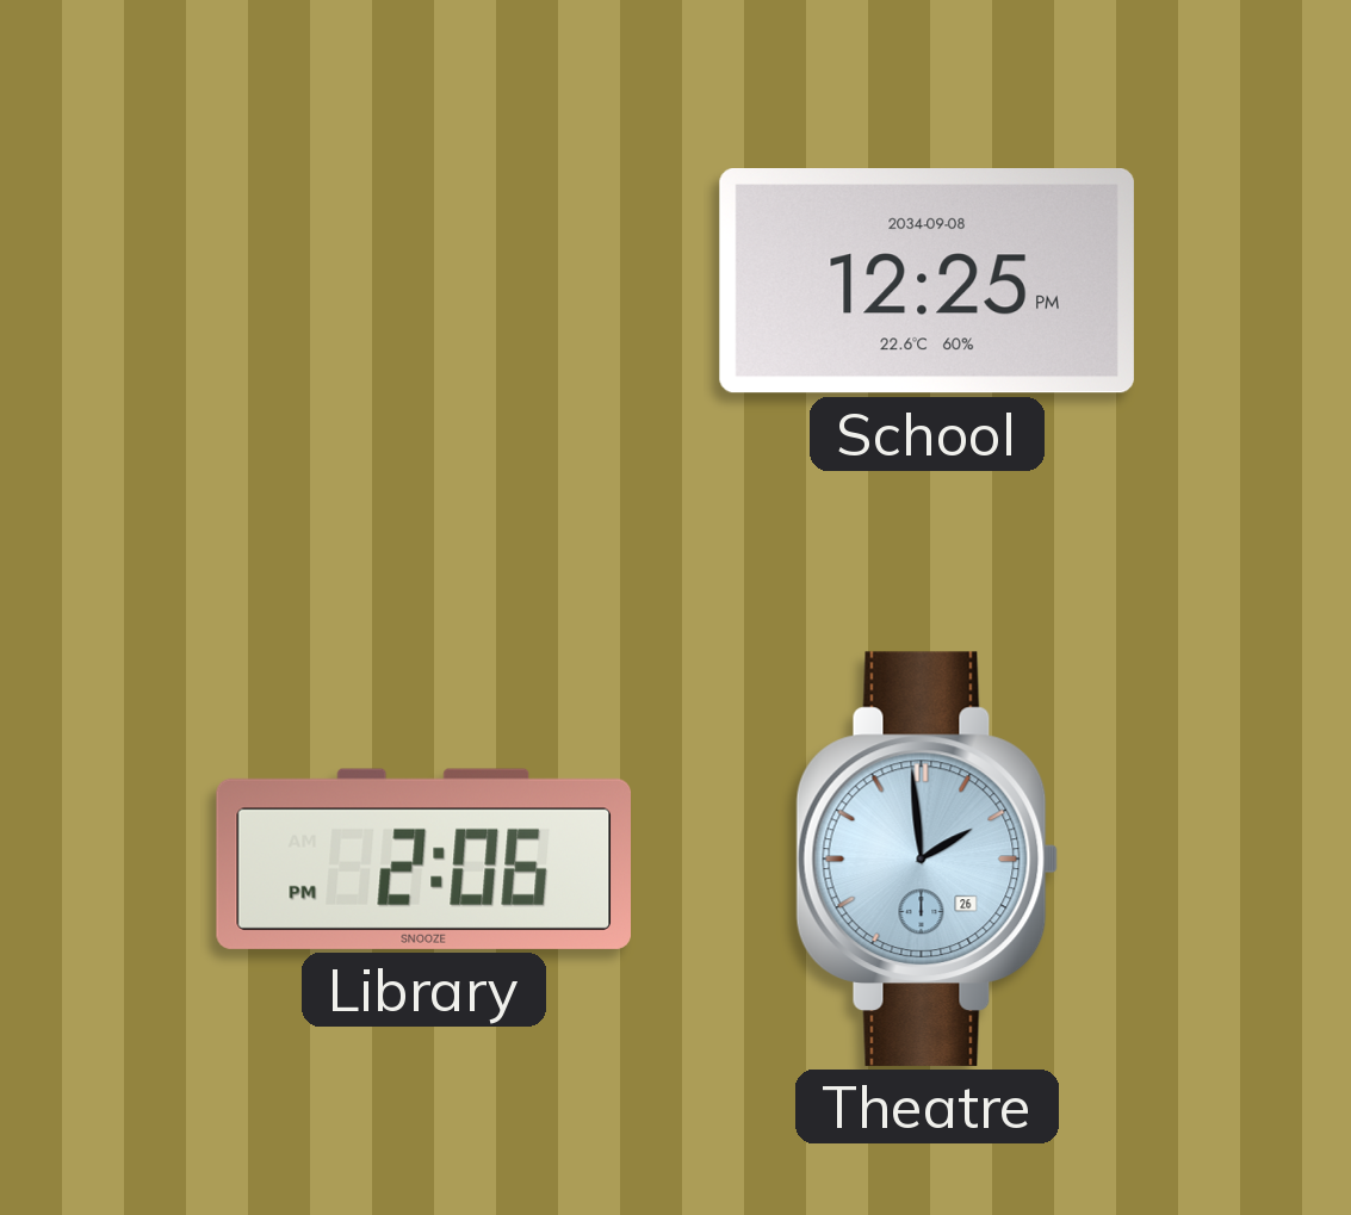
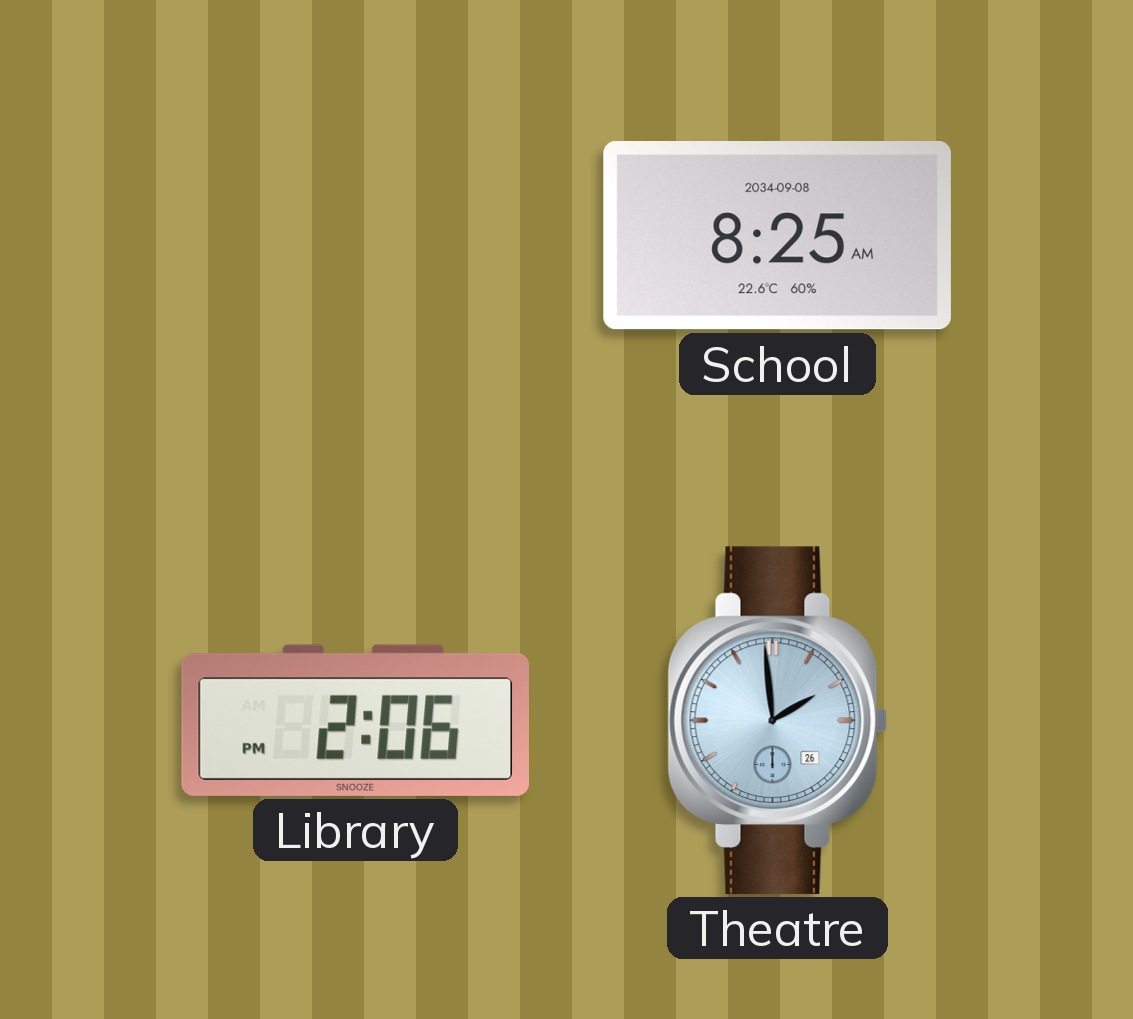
School: 12:25 -> 8:25
